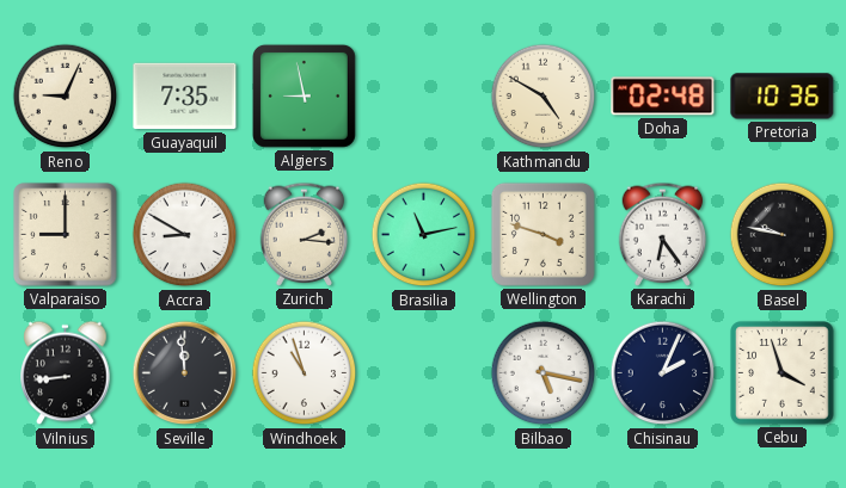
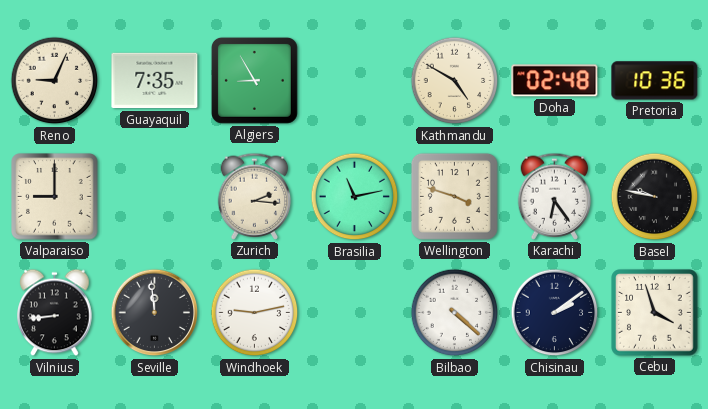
Algiers: 8:58 -> 8:55
Accra: 8:50 -> none
Windhoek: 10:57 -> 9:13
Bilbao: 5:17 -> 4:22
Chisinau: 2:04 -> 2:09
